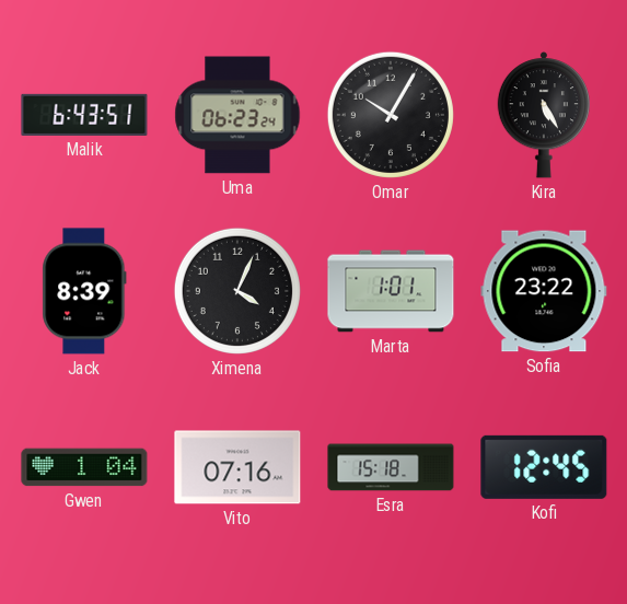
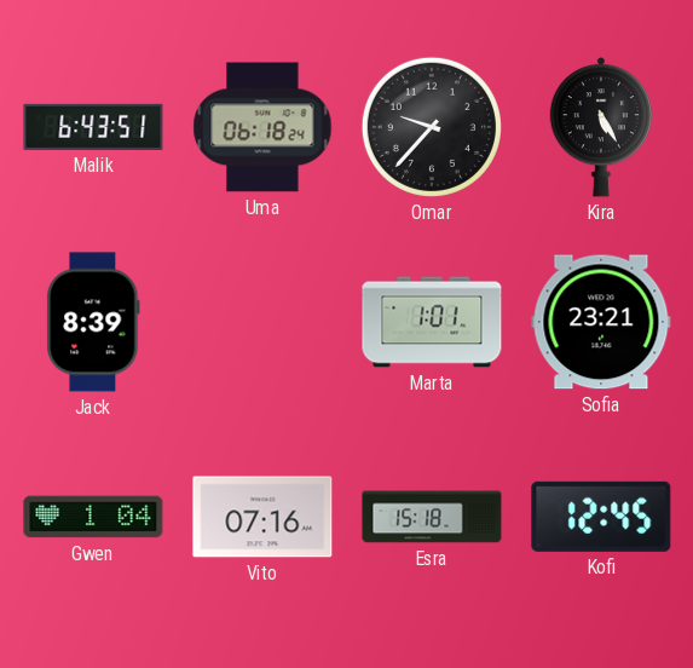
Uma: 06:23 -> 06:18
Omar: 10:05 -> 9:37
Ximena: 4:04 -> none
Sofia: 23:22 -> 23:21
